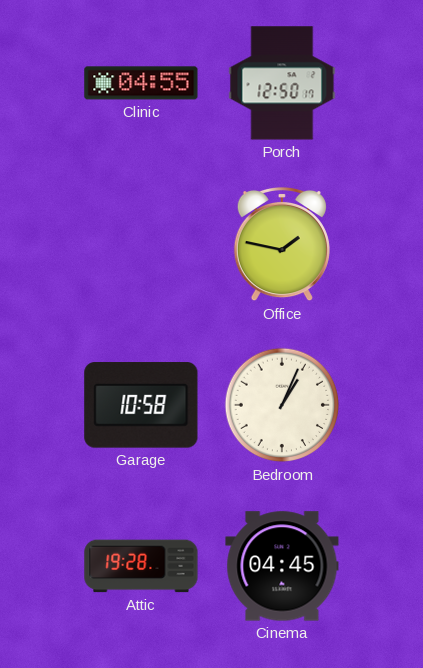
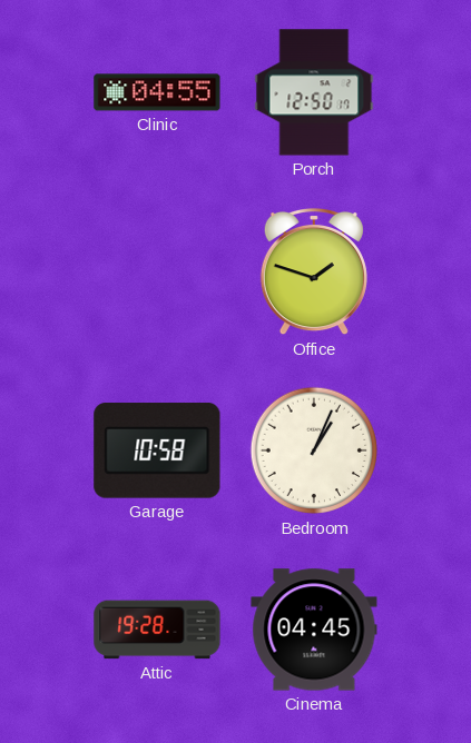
Office: 1:47 -> 1:48
